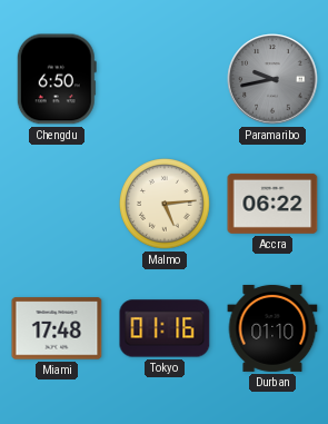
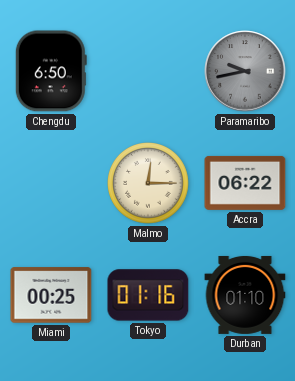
Malmo: 5:14 -> 12:15
Miami: 17:48 -> 00:25
